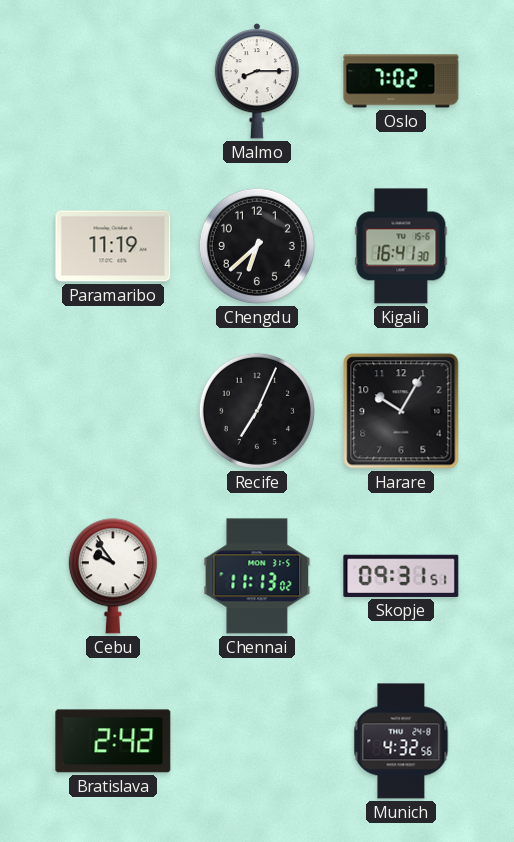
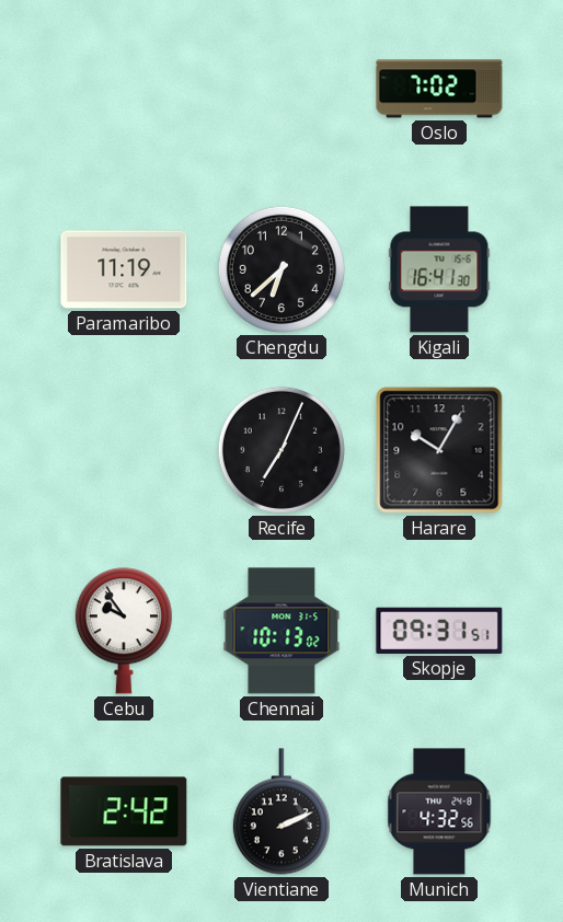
Malmo: 8:15 -> none
Chennai: 11:13 -> 10:13
Vientiane: none -> 2:11
